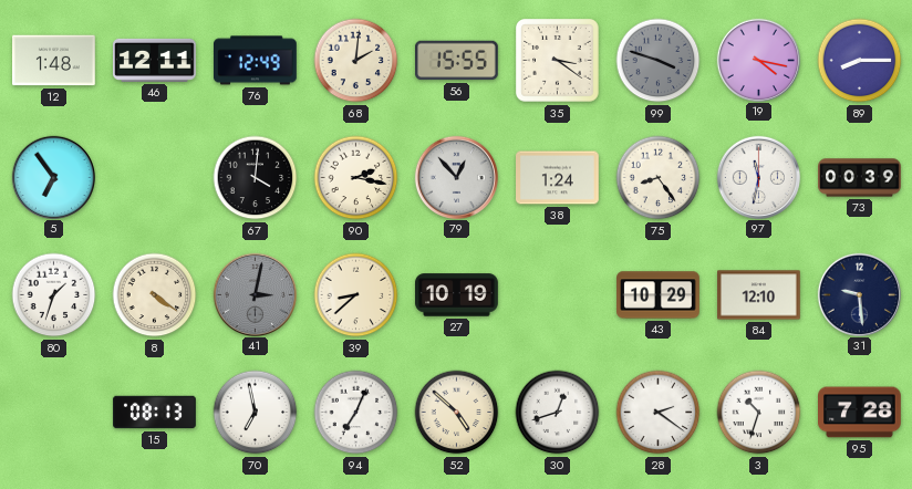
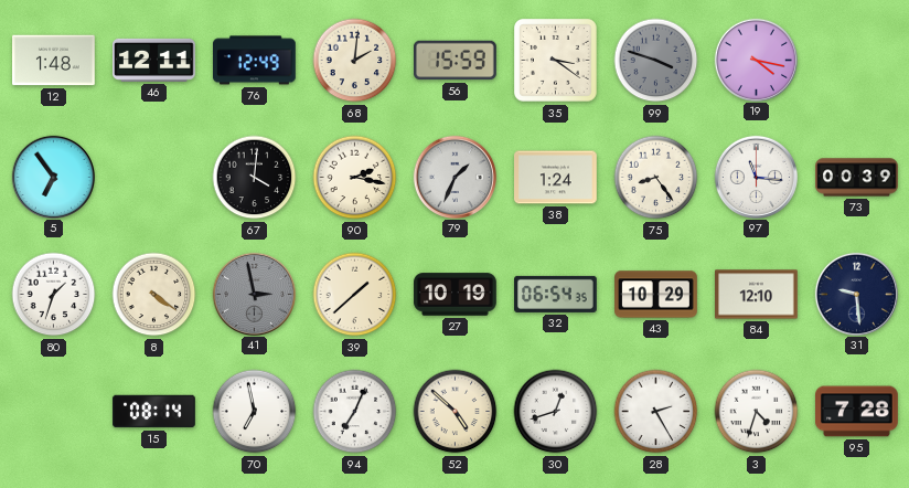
56: 15:55 -> 15:59
89: 8:15 -> none
79: 12:53 -> 1:34
97: 11:32 -> 11:16
41: 3:02 -> 2:58
39: 8:38 -> 1:38
32: none -> 06:54
15: 08:13 -> 08:14
28: 2:21 -> 2:25
3: 10:33 -> 4:33
